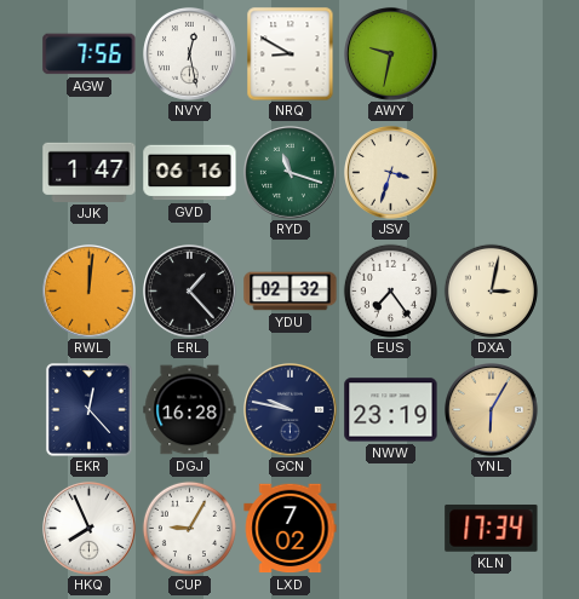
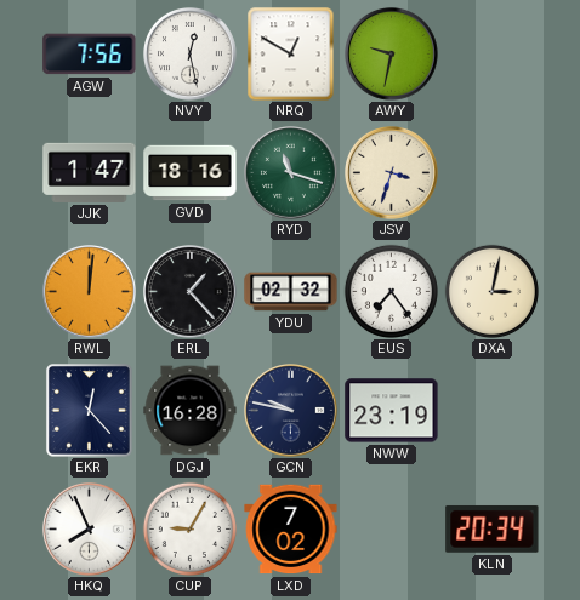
NRQ: 8:50 -> 12:50
GVD: 06:16 -> 18:16
YNL: 6:05 -> none
KLN: 17:34 -> 20:34
